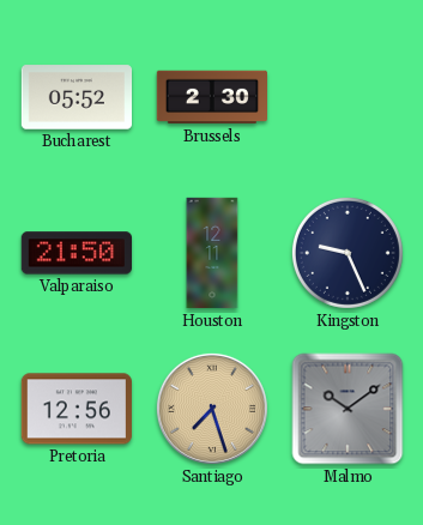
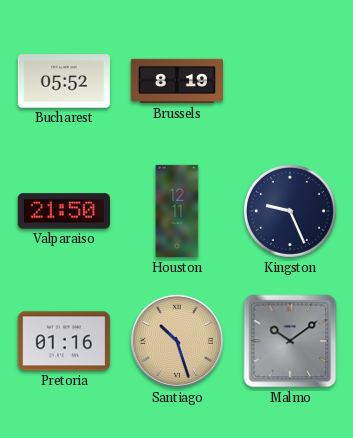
Brussels: 2:30 -> 8:19
Pretoria: 12:56 -> 01:16
Santiago: 7:27 -> 10:27
